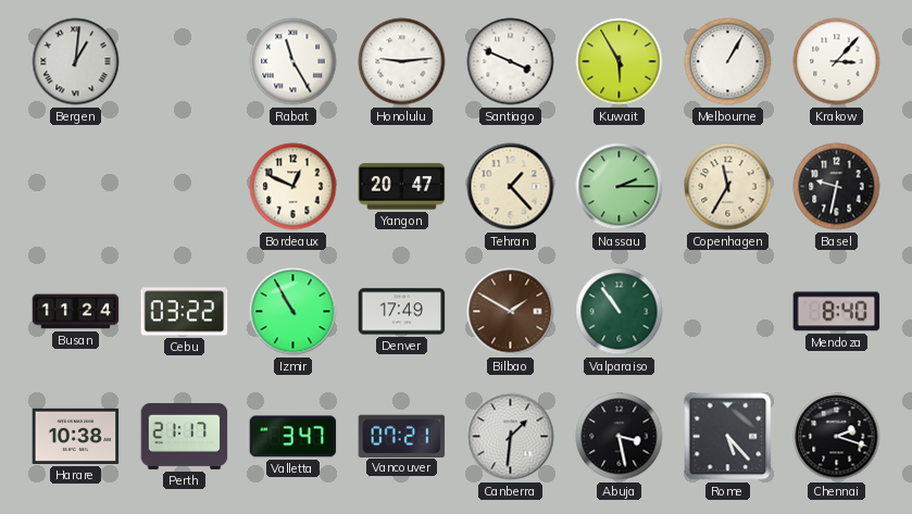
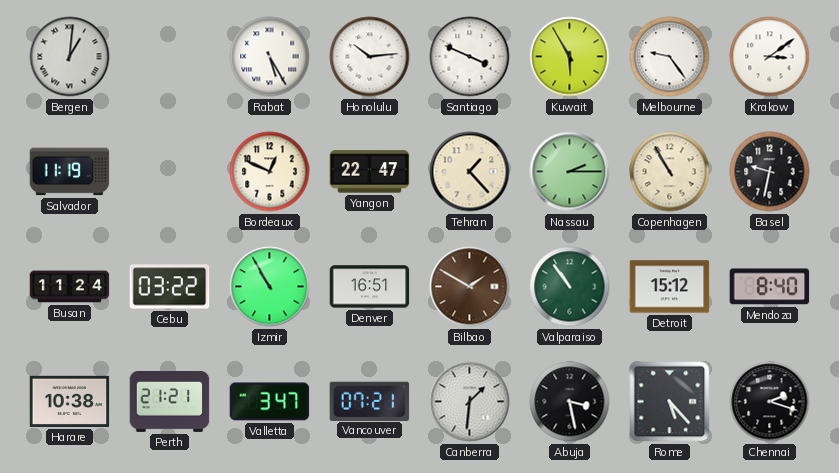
Rabat: 11:25 -> 5:25
Honolulu: 9:14 -> 10:14
Melbourne: 1:05 -> 9:24
Krakow: 3:07 -> 3:09
Salvador: none -> 11:19
Yangon: 20:47 -> 22:47
Copenhagen: 11:35 -> 10:55
Denver: 17:49 -> 16:51
Detroit: none -> 15:12
Perth: 21:17 -> 21:21
